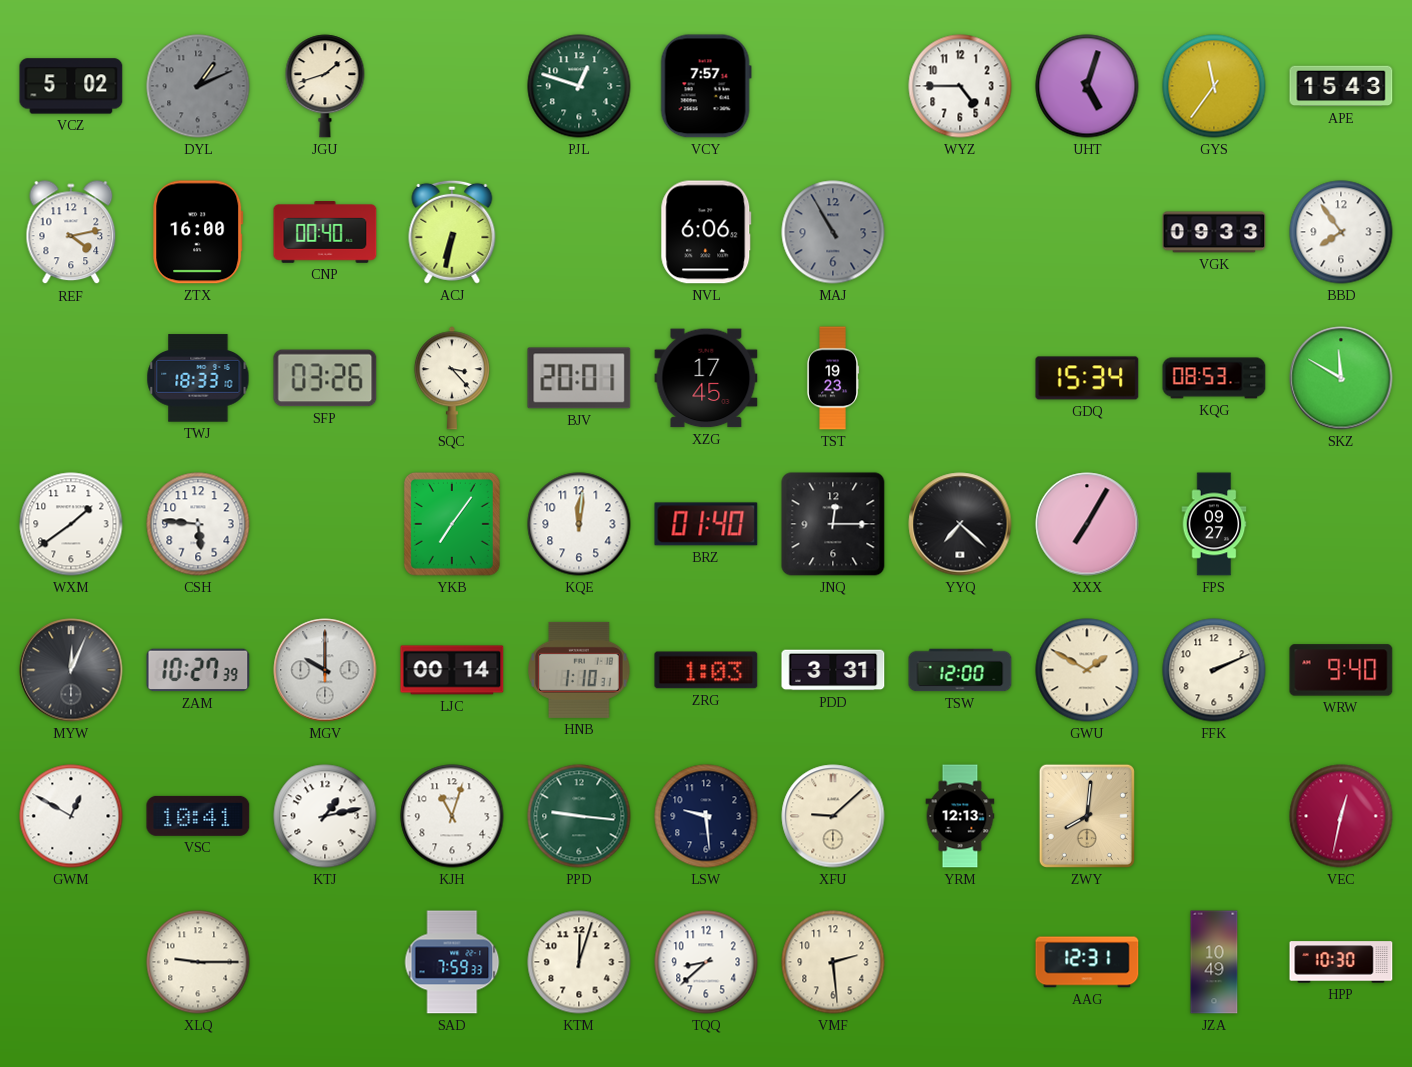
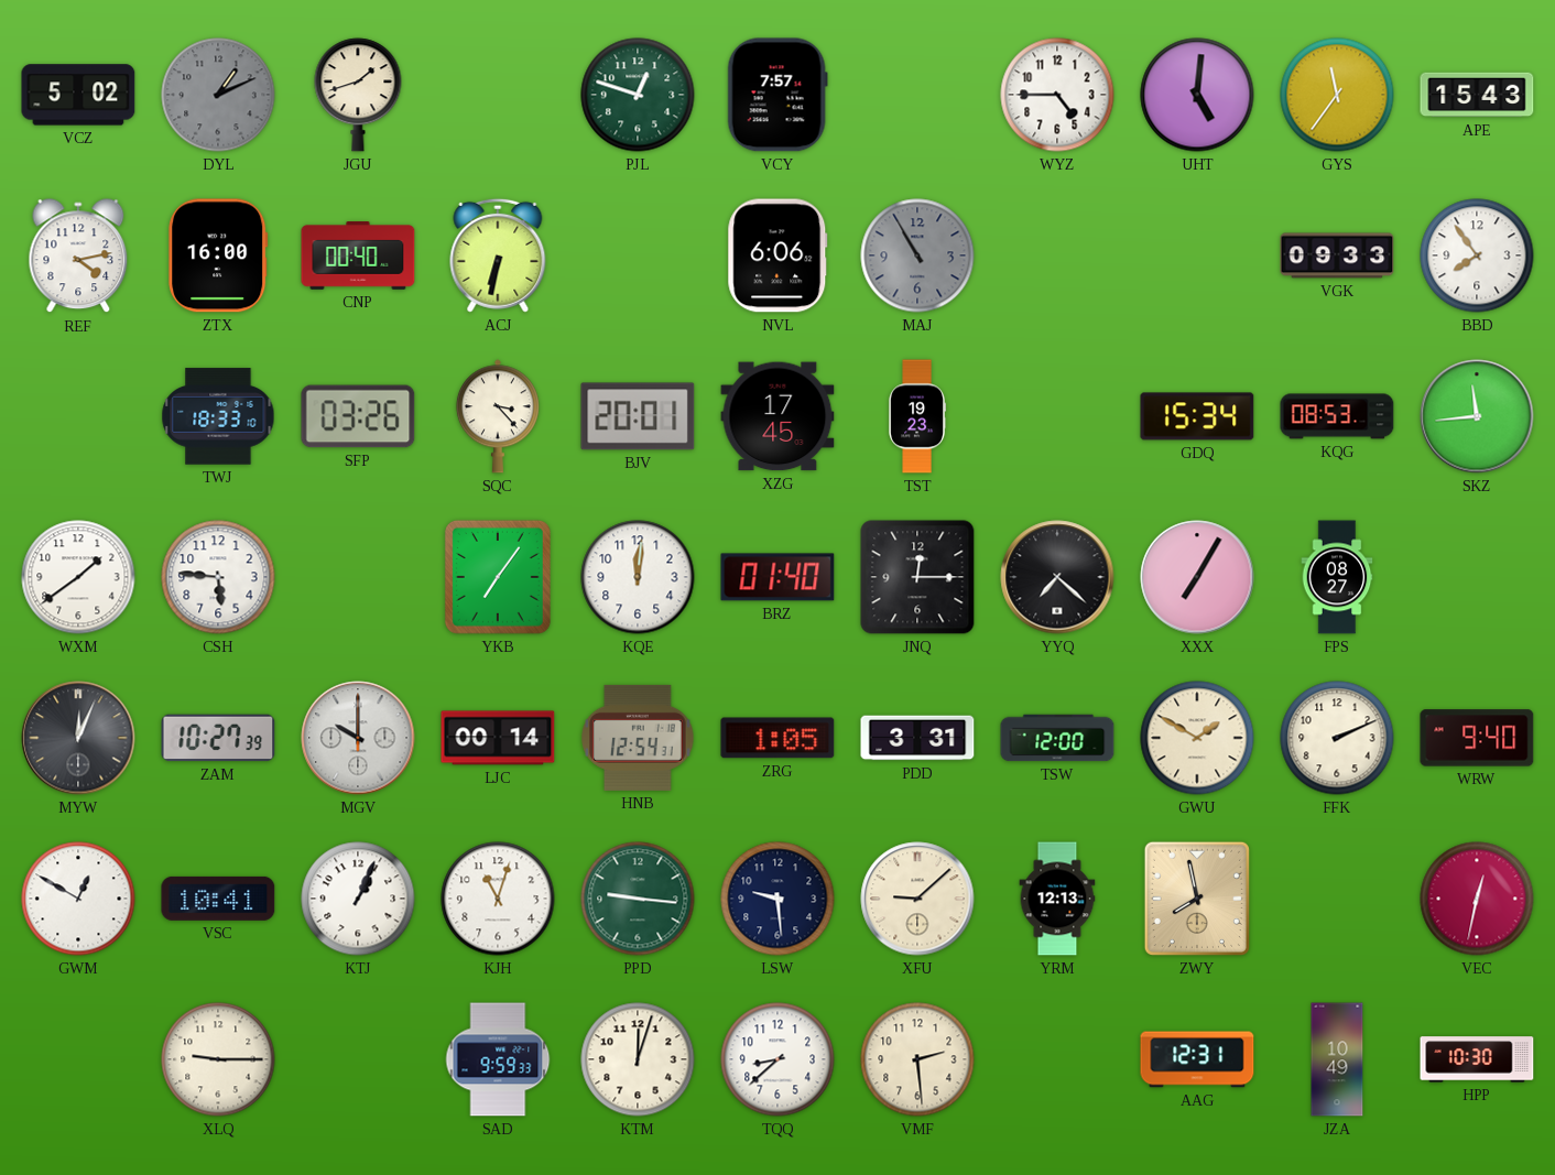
UHT: 5:03 -> 5:01
SKZ: 11:50 -> 11:44
FPS: 09:27 -> 08:27
HNB: 1:10 -> 12:54
ZRG: 1:03 -> 1:05
KTJ: 1:13 -> 1:04
ZWY: 8:01 -> 7:58
SAD: 7:59 -> 9:59
